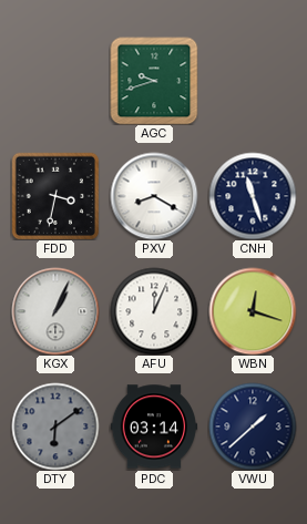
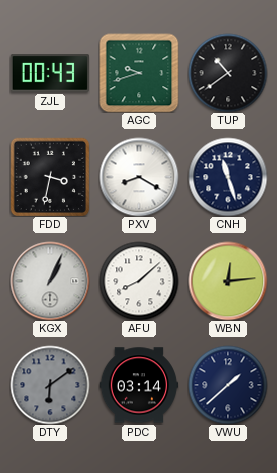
ZJL: none -> 00:43
TUP: none -> 10:39
AFU: 12:04 -> 8:08
WBN: 12:18 -> 12:14
